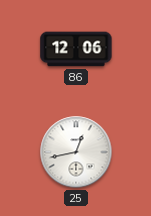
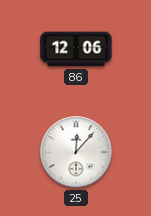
25: 12:43 -> 12:07
